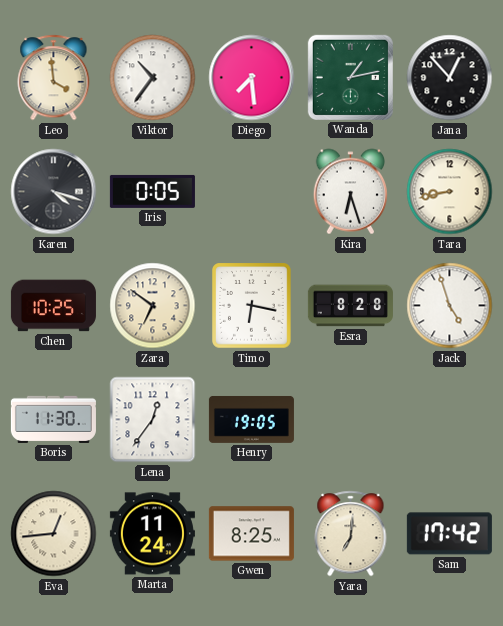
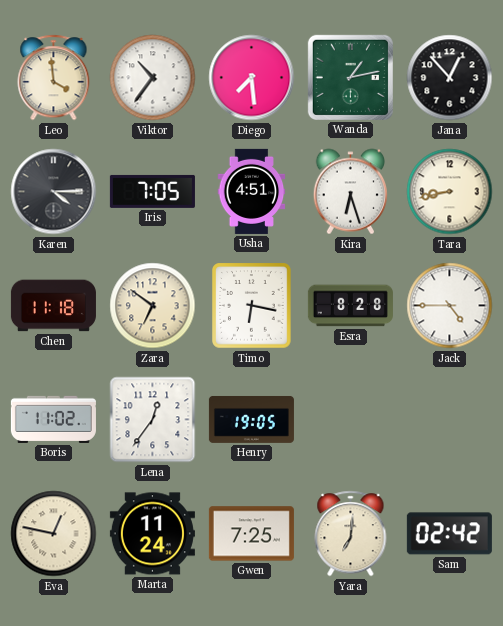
Karen: 4:18 -> 4:15
Iris: 0:05 -> 7:05
Usha: none -> 4:51
Chen: 10:25 -> 11:18
Jack: 4:57 -> 4:45
Boris: 11:30 -> 11:02
Eva: 12:44 -> 12:47
Gwen: 8:25 -> 7:25
Sam: 17:42 -> 02:42
